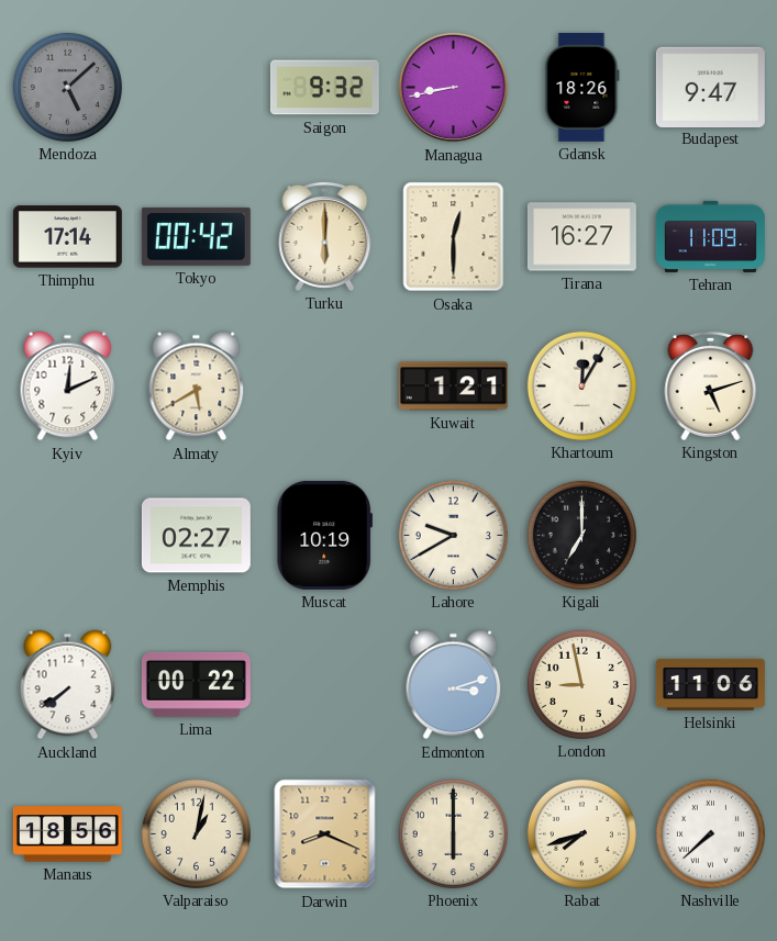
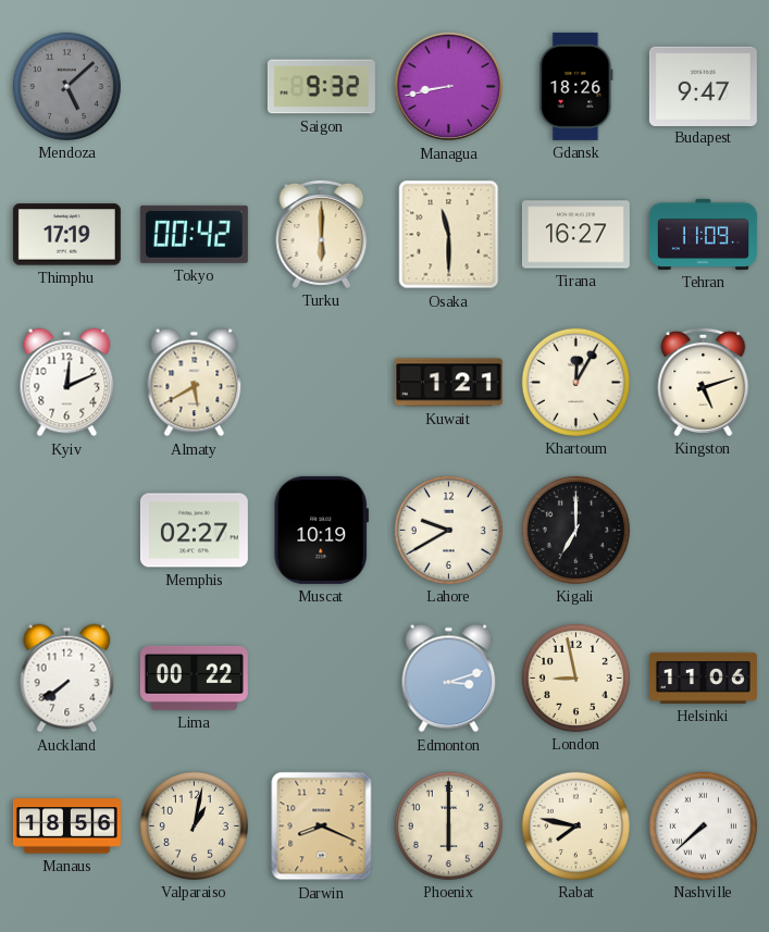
Thimphu: 17:14 -> 17:19
Osaka: 12:30 -> 11:30
Rabat: 7:42 -> 7:47
